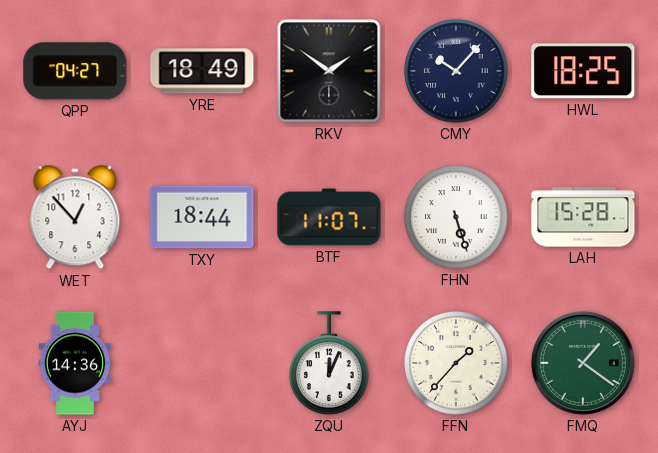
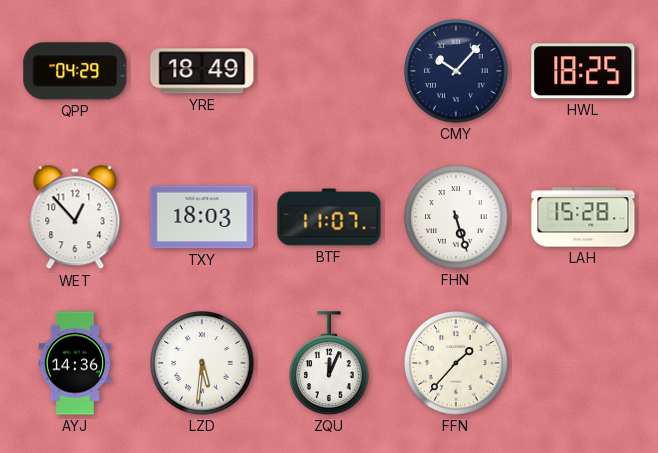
QPP: 04:27 -> 04:29
RKV: 1:51 -> none
TXY: 18:44 -> 18:03
LZD: none -> 5:31
FMQ: 1:21 -> none
